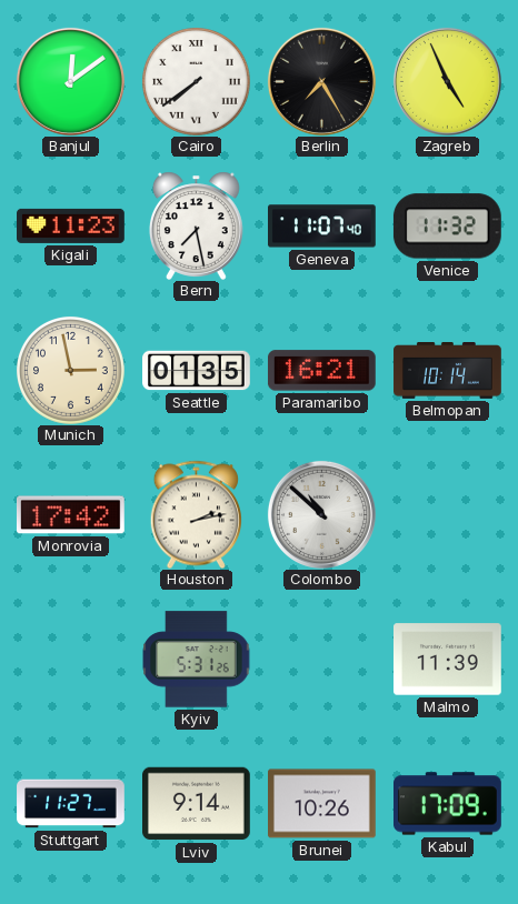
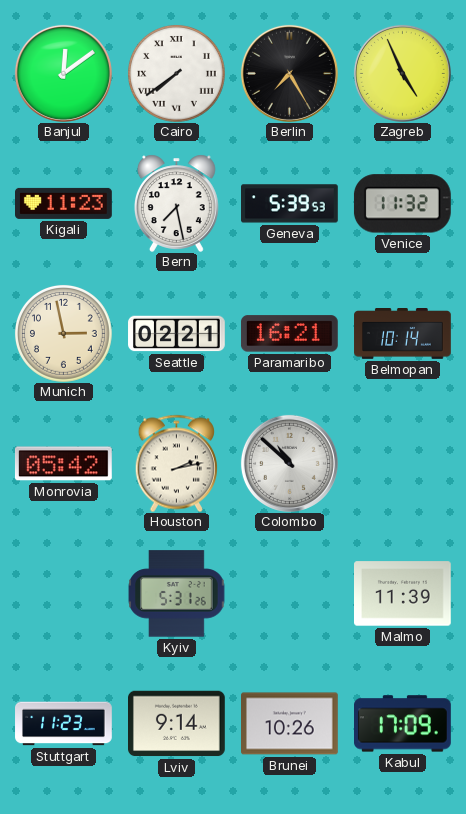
Geneva: 11:07 -> 5:39
Seattle: 01:35 -> 02:21
Monrovia: 17:42 -> 05:42
Stuttgart: 11:27 -> 11:23
